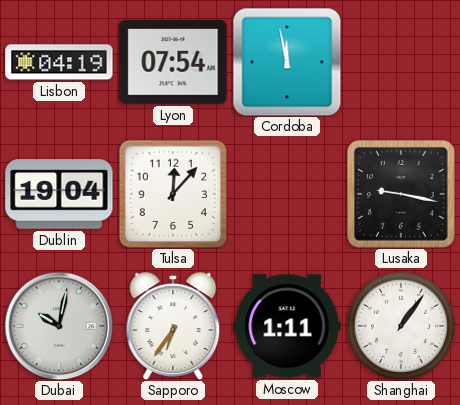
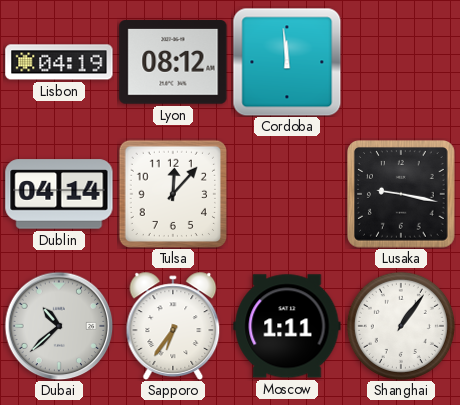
Lyon: 07:54 -> 08:12
Cordoba: 11:58 -> 11:59
Dublin: 19:04 -> 04:14
Dubai: 10:02 -> 10:38
